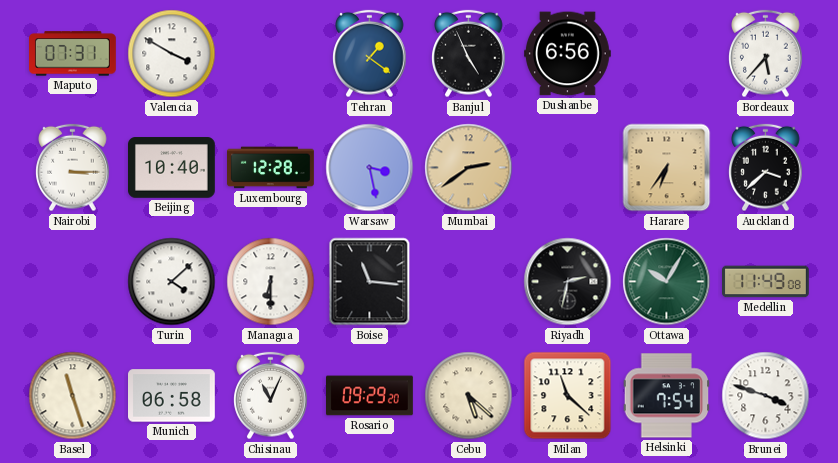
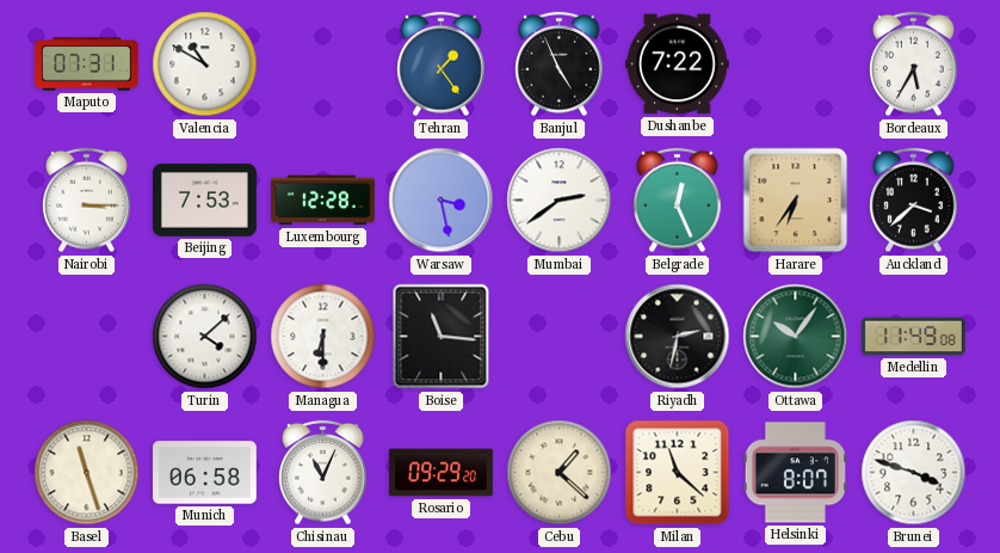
Valencia: 3:50 -> 10:50
Tehran: 1:21 -> 1:24
Dushanbe: 6:56 -> 7:22
Bordeaux: 5:37 -> 5:35
Beijing: 10:40 -> 7:53
Mumbai dial: champagne -> white
Belgrade: none -> 12:26
Ottawa: 10:05 -> 10:06
Cebu: 5:22 -> 1:22
Helsinki: 7:54 -> 8:07
